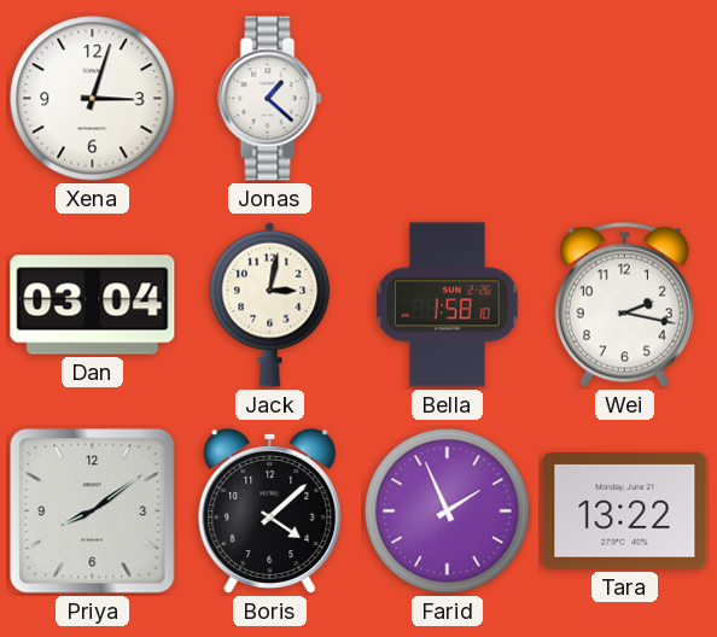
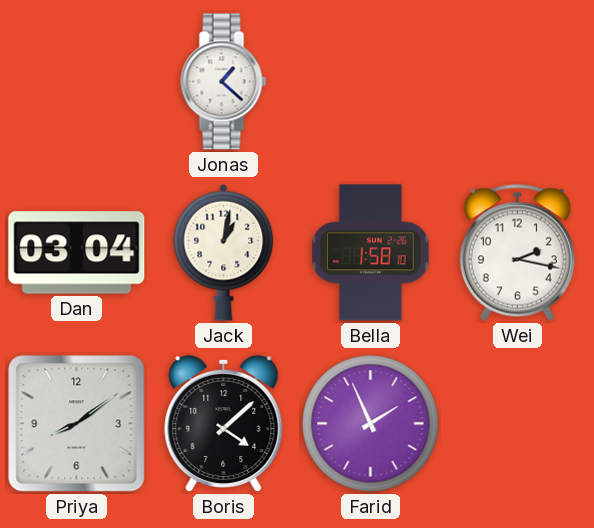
Xena: 3:03 -> none
Jack: 3:02 -> 1:02
Tara: 13:22 -> none
